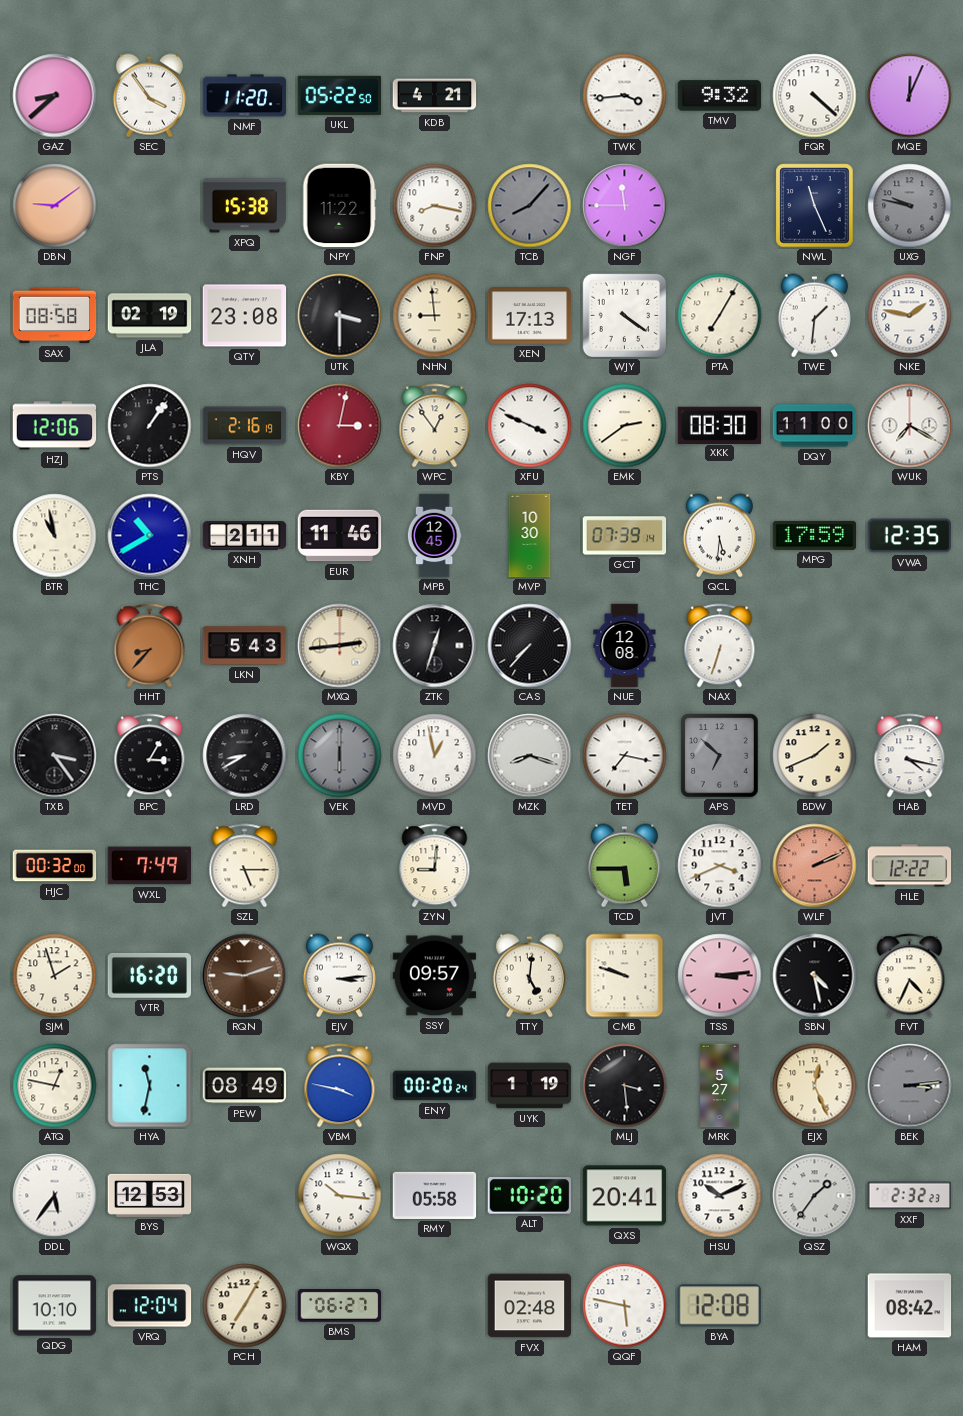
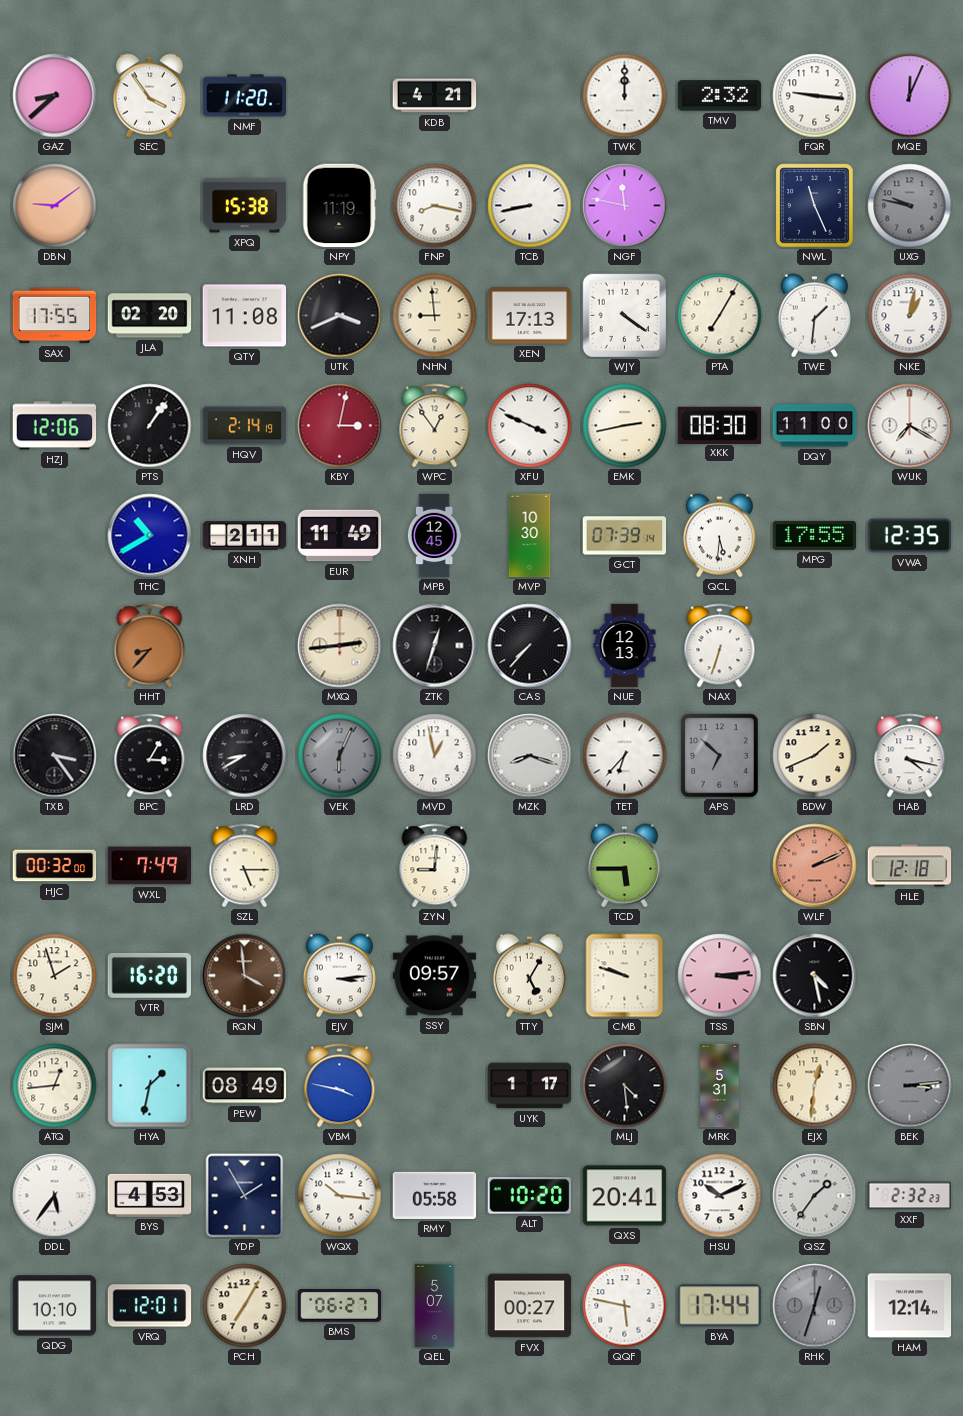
UKL: 05:22 -> none
TWK: 3:44 -> 12:00
TMV: 9:32 -> 2:32
FQR: 4:22 -> 9:16
NPY: 11:22 -> 11:19
TCB: 8:07 -> 8:43
TCB dial: grey -> white
NGF: 11:45 -> 11:47
SAX: 08:58 -> 17:55
JLA: 02:19 -> 02:20
QTY: 23:08 -> 11:08
UTK: 3:30 -> 3:41
NKE: 1:47 -> 1:02
HQV: 2:16 -> 2:14
EMK: 2:39 -> 2:43
BTR: 10:58 -> none
EUR: 11:46 -> 11:49
MPG: 17:59 -> 17:55
LKN: 5:43 -> none
NUE: 12:08 -> 12:13
VEK: 6:00 -> 6:04
TET: 7:17 -> 6:37
JVT: 3:41 -> none
HLE: 12:22 -> 12:18
RQN: 9:12 -> 3:59
TTY: 5:01 -> 5:05
FVT: 4:34 -> none
ATQ: 12:47 -> 12:44
HYA: 11:32 -> 1:32
ENY: 00:20 -> none
UYK: 1:19 -> 1:17
MLJ: 3:29 -> 4:29
MRK: 5:27 -> 5:31
EJX: 12:26 -> 12:31
BYS: 12:53 -> 4:53
YDP: none -> 1:55
VRQ: 12:04 -> 12:01
QEL: none -> 5:07
FVX: 02:48 -> 00:27
BYA: 12:08 -> 17:44
RHK: none -> 12:33
HAM: 08:42 -> 12:14
